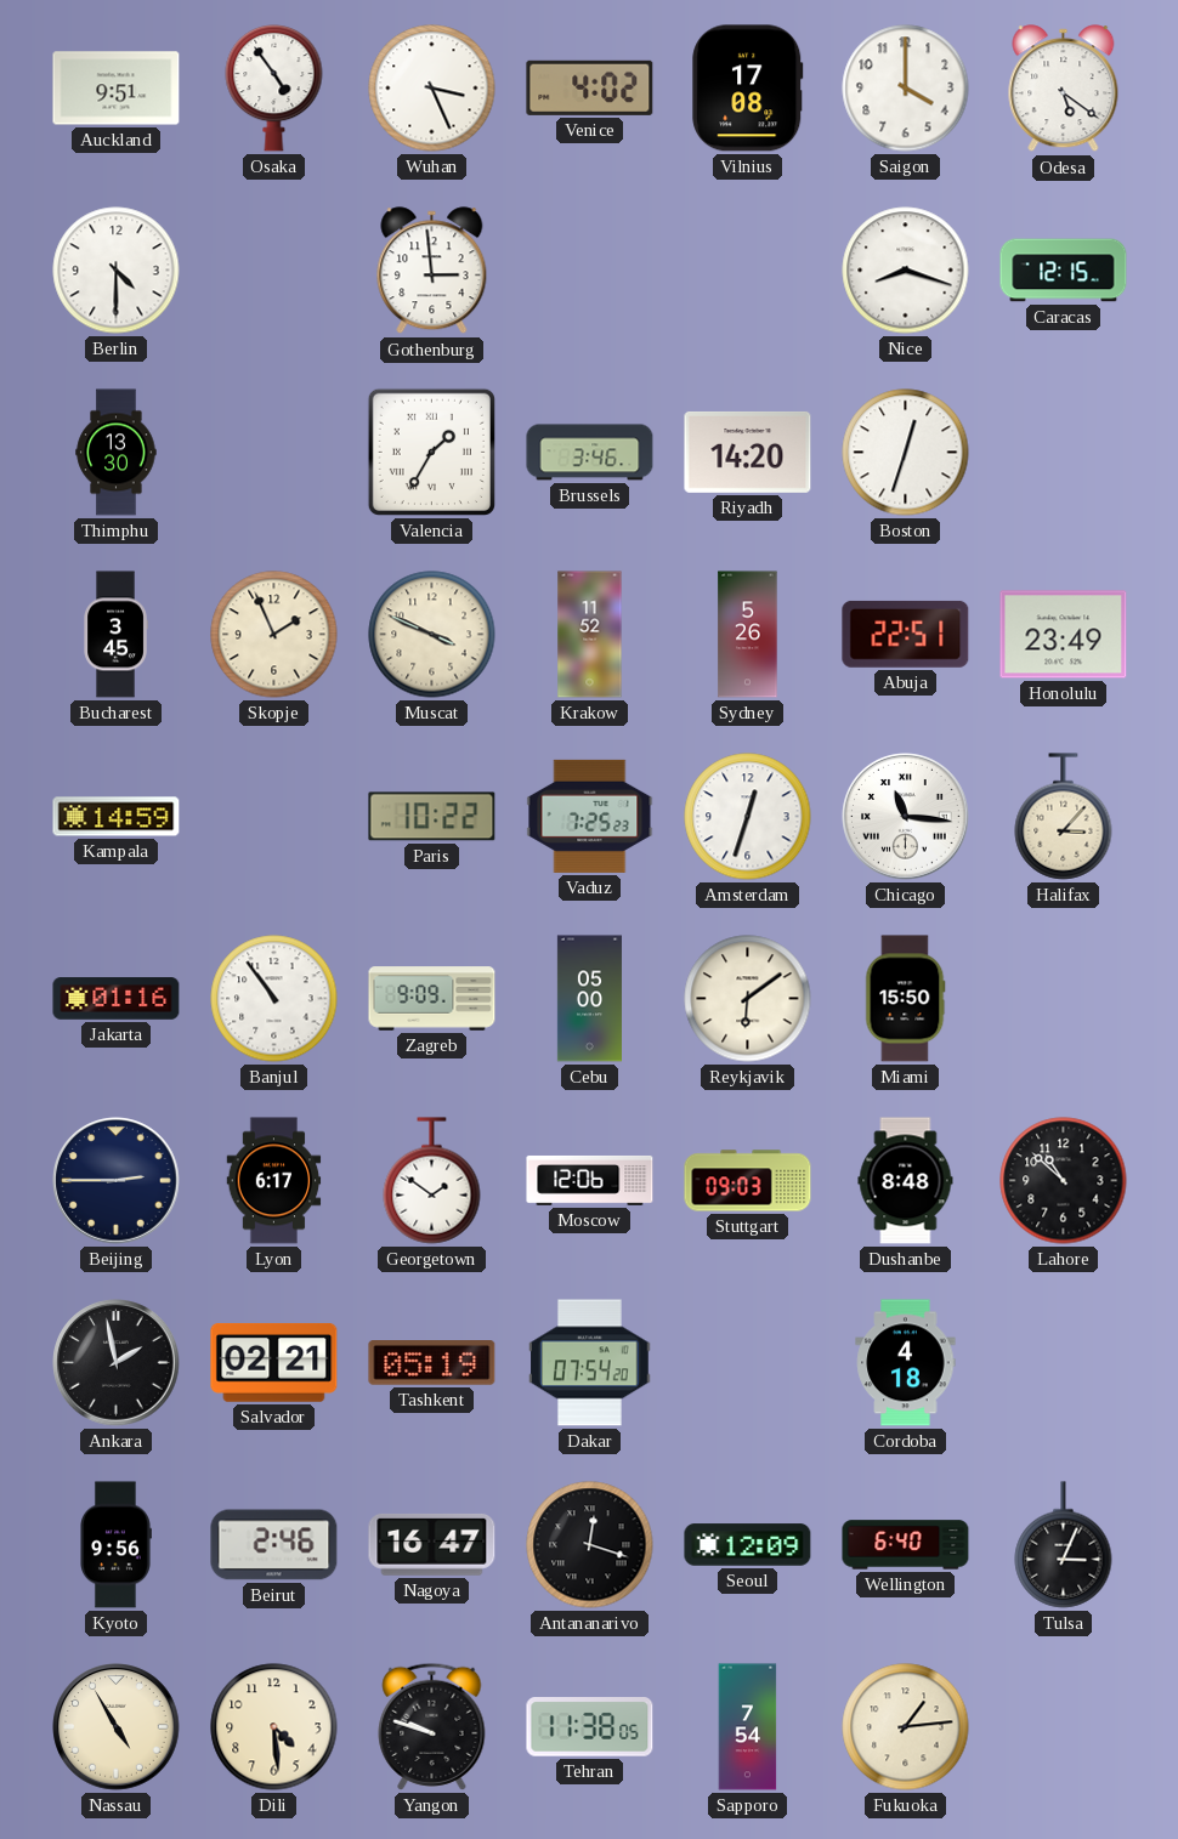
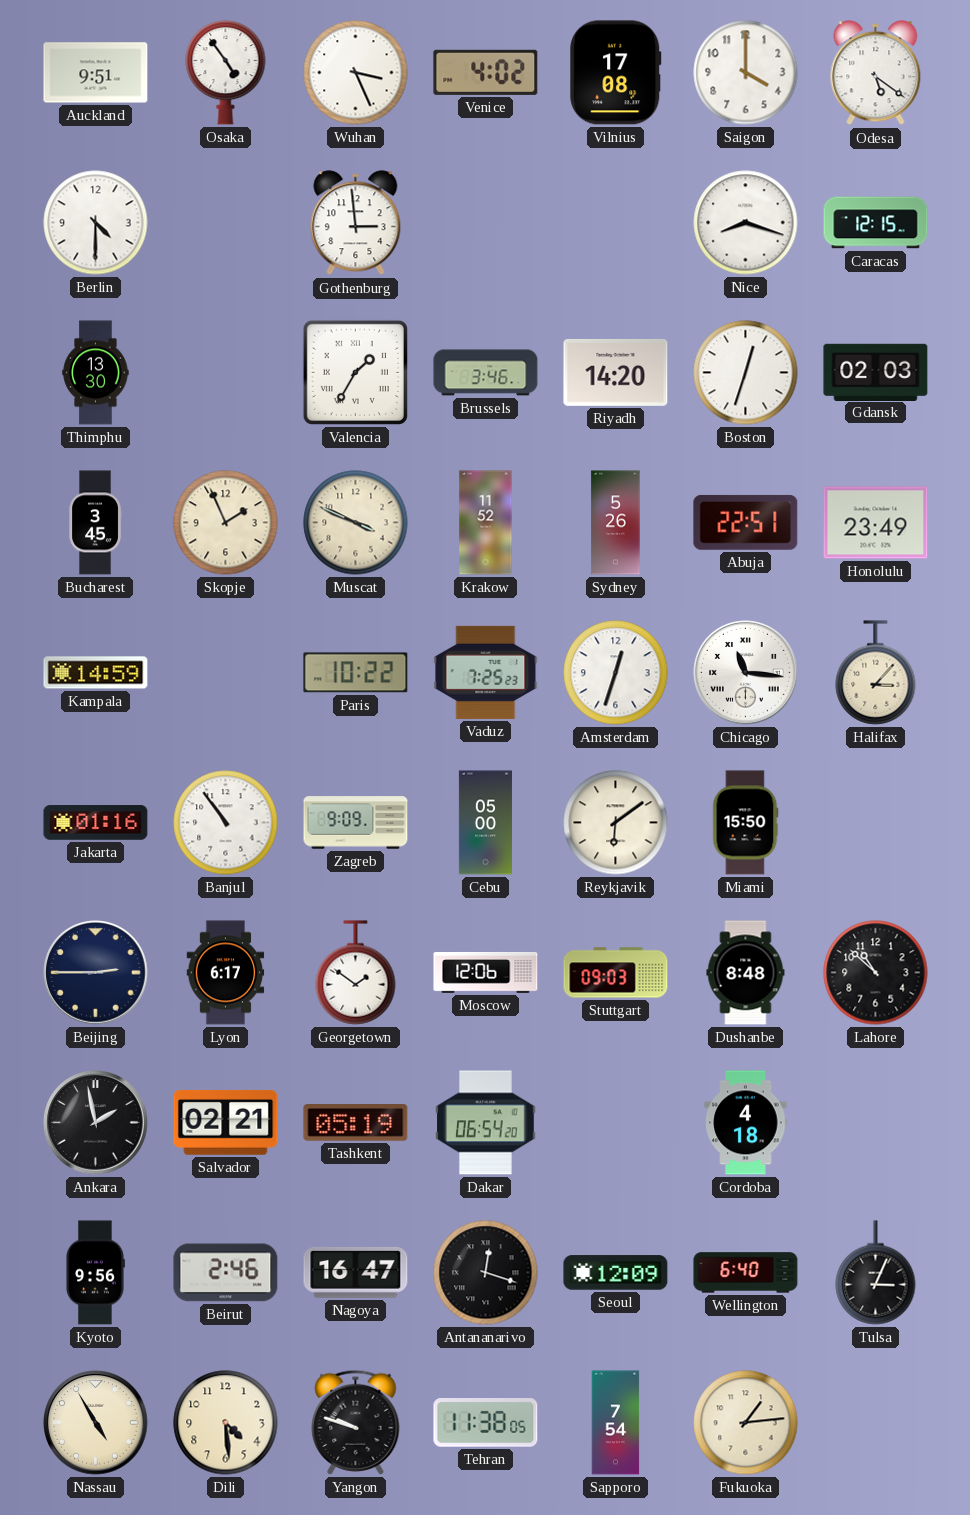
Gdansk: none -> 02:03
Dakar: 07:54 -> 06:54
